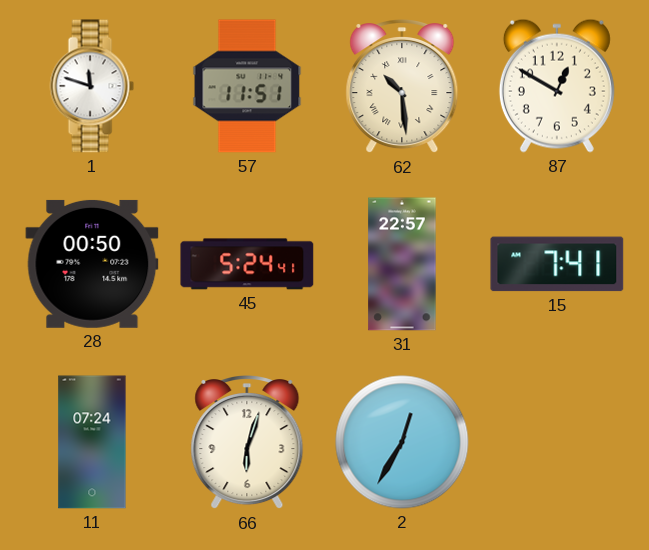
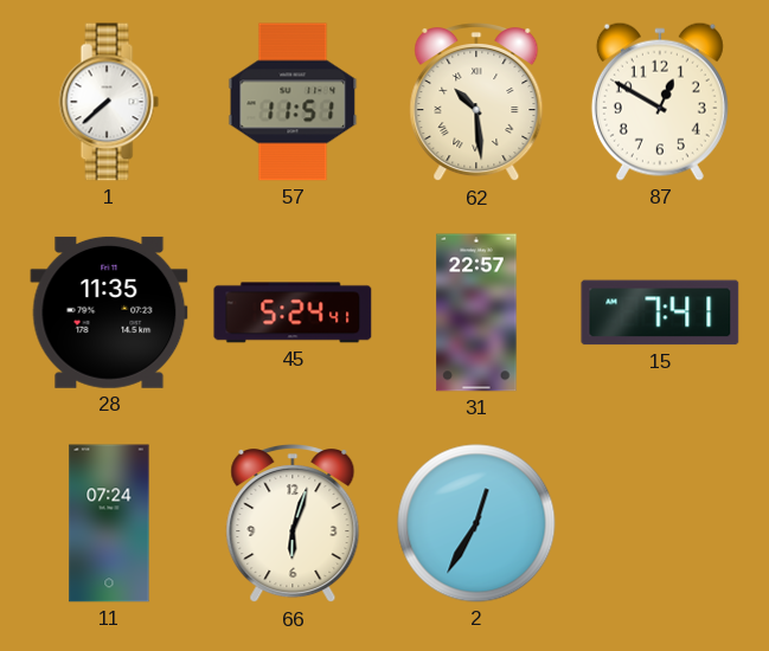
1: 11:48 -> 7:38
28: 00:50 -> 11:35
